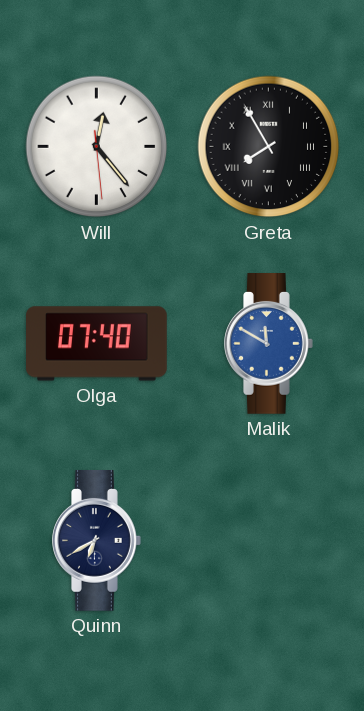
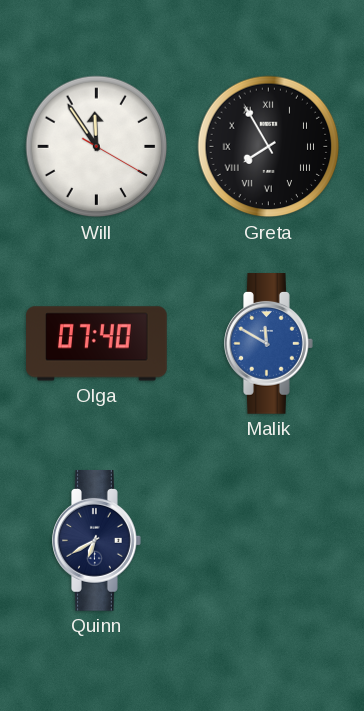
Will: 12:23 -> 11:54
